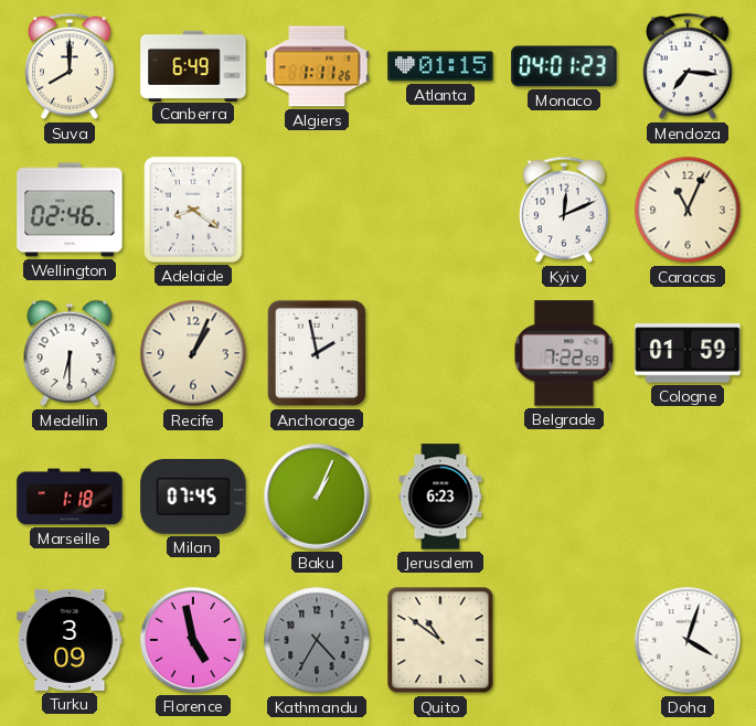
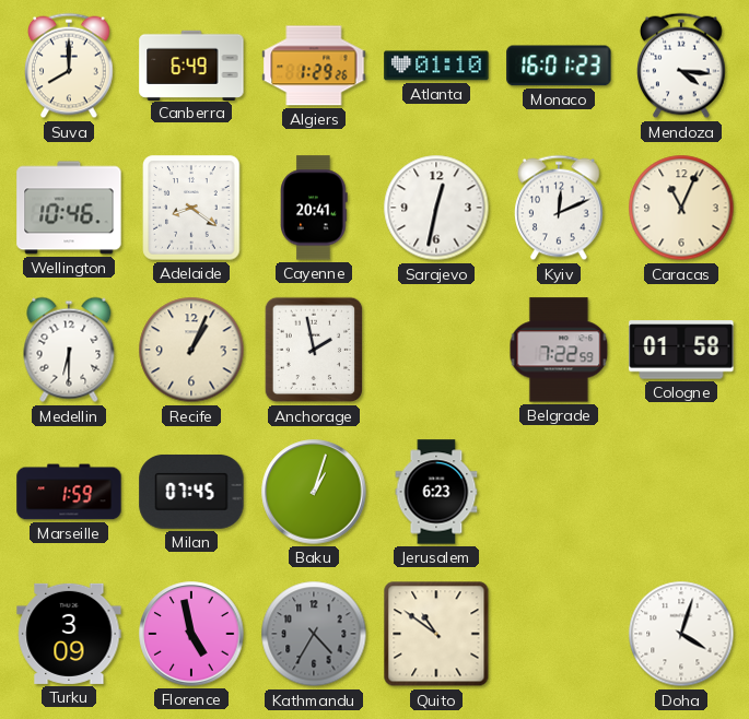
Algiers: 1:11 -> 1:29
Atlanta: 01:15 -> 01:10
Monaco: 04:01 -> 16:01
Mendoza: 7:16 -> 4:16
Wellington: 02:46 -> 10:46
Cayenne: none -> 20:41
Sarajevo: none -> 12:32
Cologne: 01:59 -> 01:58
Marseille: 1:18 -> 1:59
Baku: 1:04 -> 1:03
